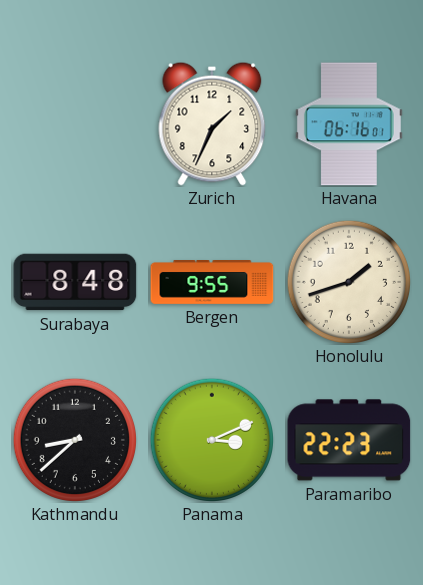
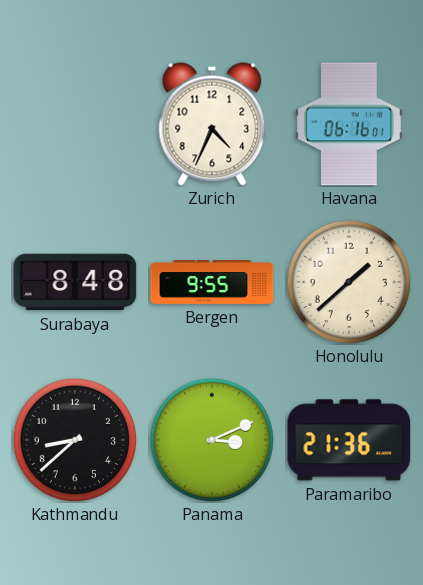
Zurich: 1:34 -> 4:34
Honolulu: 1:42 -> 1:38
Paramaribo: 22:23 -> 21:36
